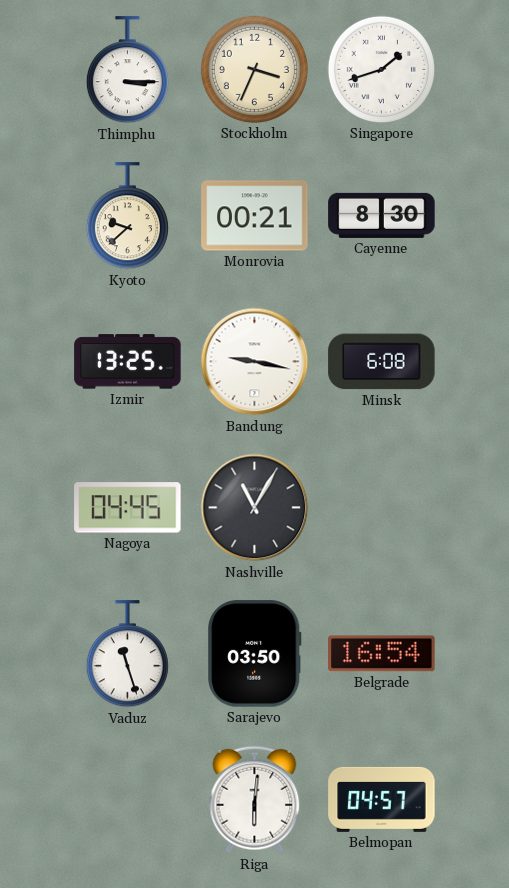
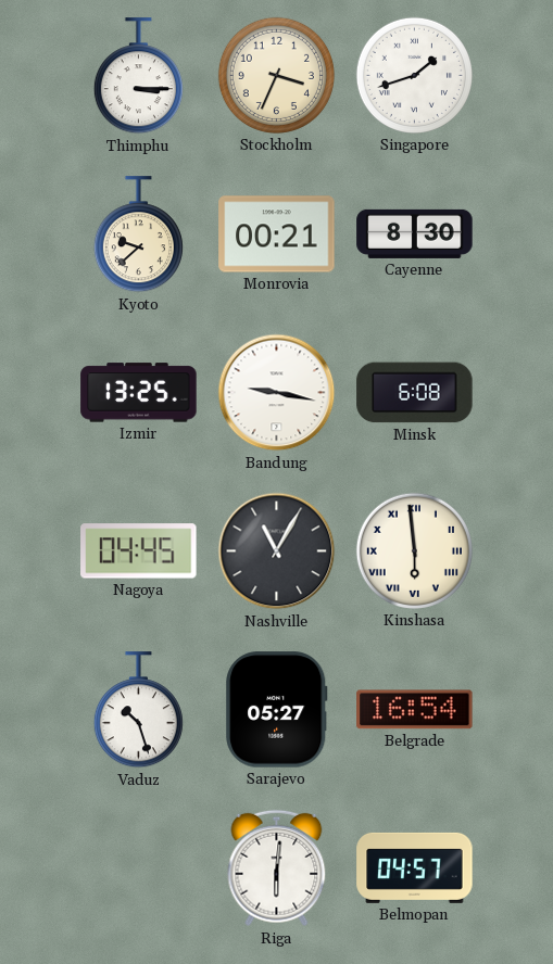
Kinshasa: none -> 5:59
Vaduz: 11:27 -> 10:27
Sarajevo: 03:50 -> 05:27
